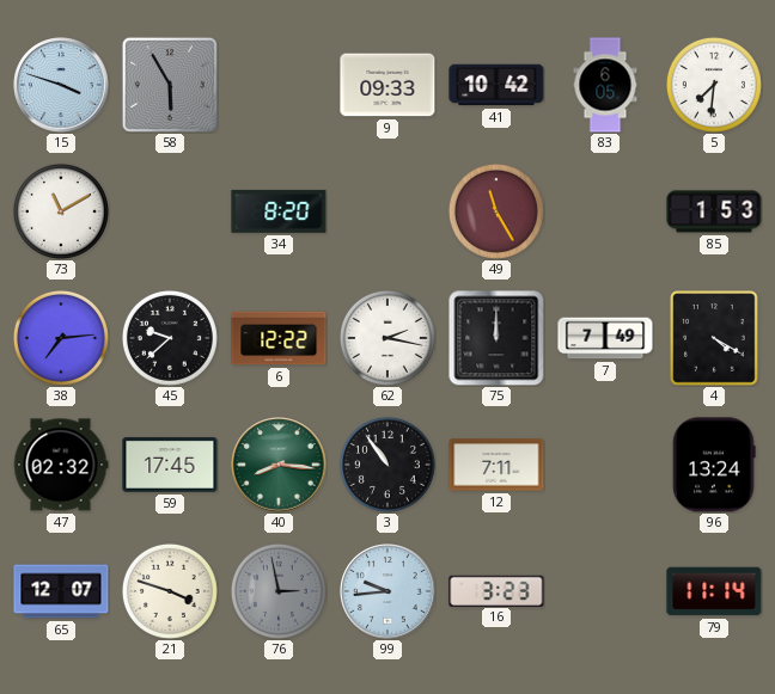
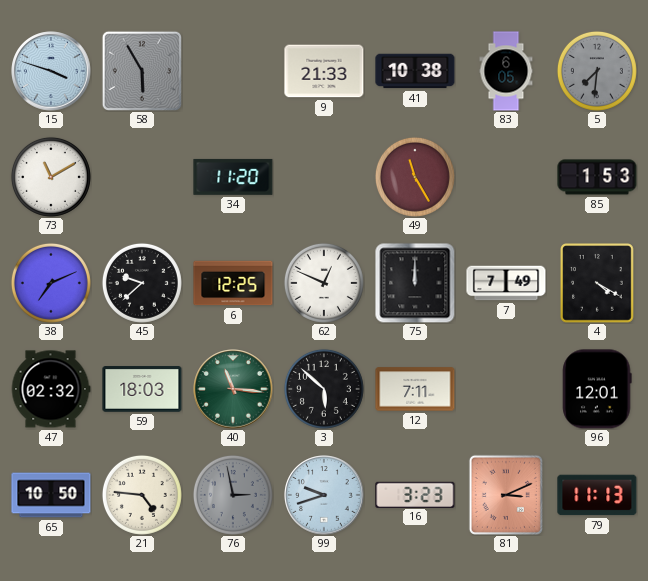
9: 09:33 -> 21:33
41: 10:42 -> 10:38
5 dial: white -> grey
34: 8:20 -> 11:20
38: 7:14 -> 7:11
6: 12:22 -> 12:25
62: 2:17 -> 12:49
59: 17:45 -> 18:03
40: 8:16 -> 11:16
3: 10:54 -> 5:52
96: 13:24 -> 12:01
65: 12:07 -> 10:50
21: 3:48 -> 4:46
99: 9:44 -> 9:42
81: none -> 3:11
79: 11:14 -> 11:13
